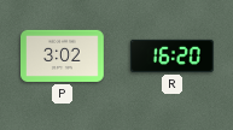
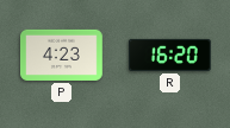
P: 3:02 -> 4:23
